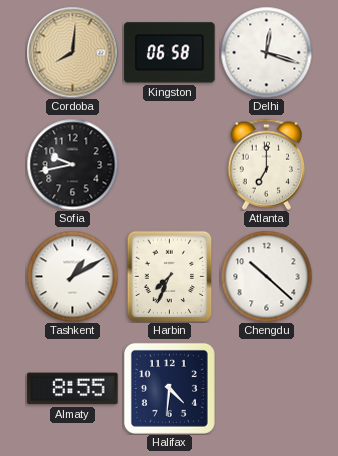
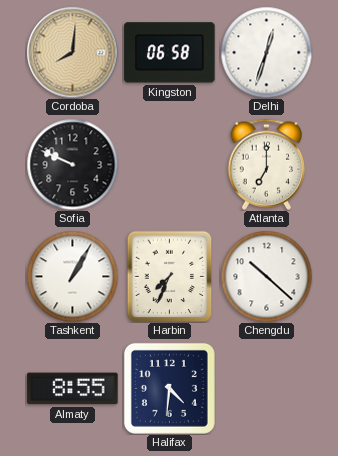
Delhi: 12:18 -> 12:33
Sofia: 9:43 -> 9:49
Tashkent: 1:10 -> 1:05
